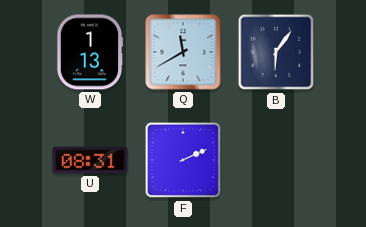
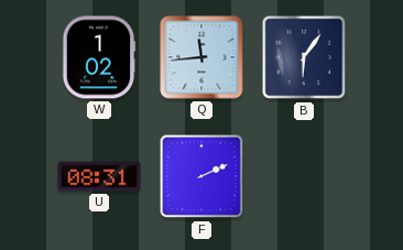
W: 1:13 -> 1:02
Q: 11:40 -> 11:44
